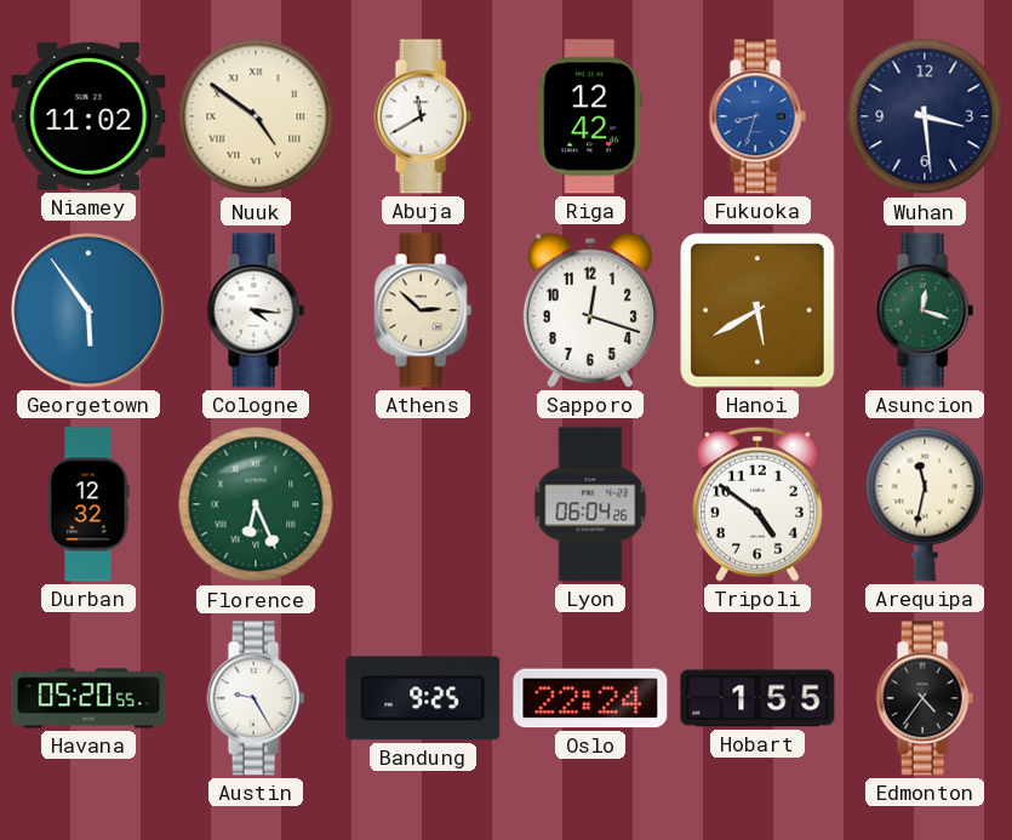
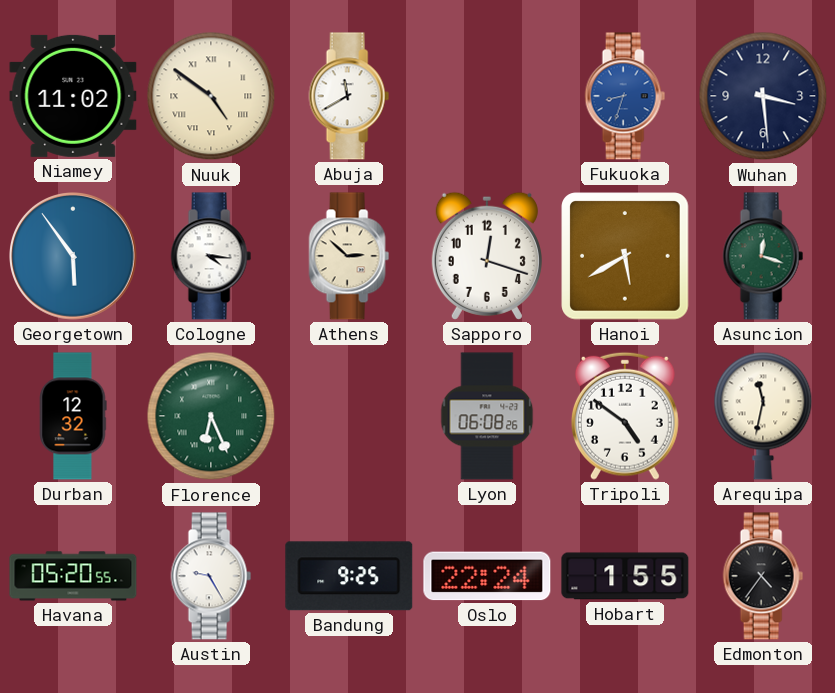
Riga: 12:42 -> none
Lyon: 06:04 -> 06:08
